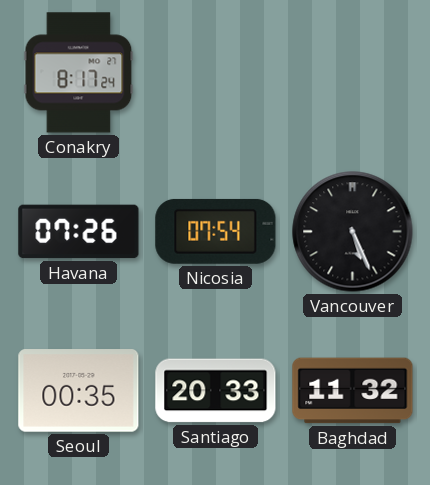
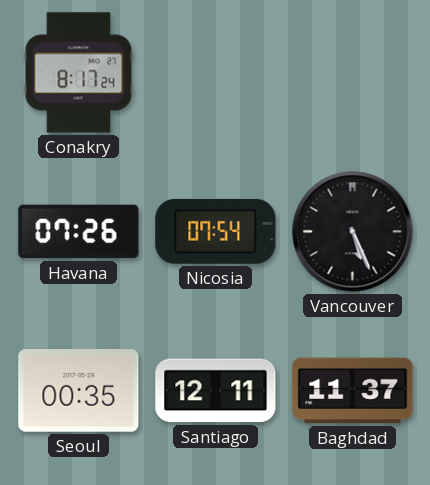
Santiago: 20:33 -> 12:11
Baghdad: 11:32 -> 11:37
